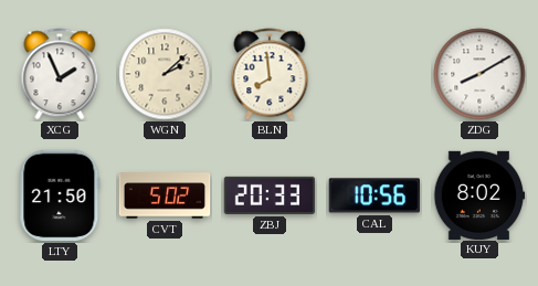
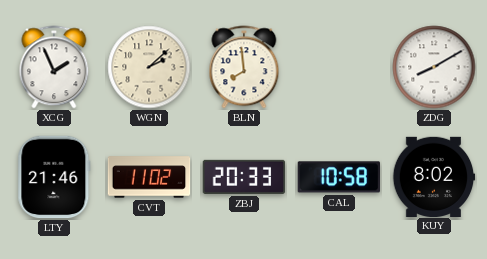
LTY: 21:50 -> 21:46
CVT: 5:02 -> 11:02
CAL: 10:56 -> 10:58
